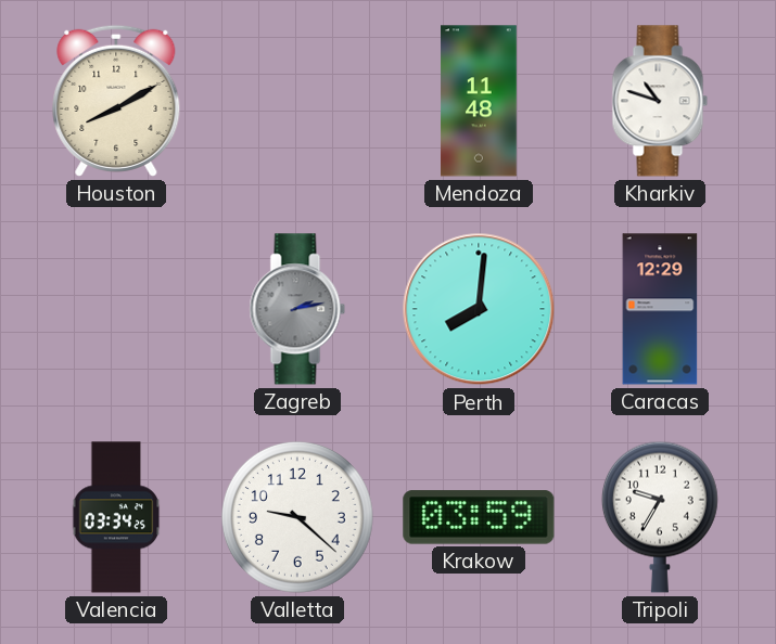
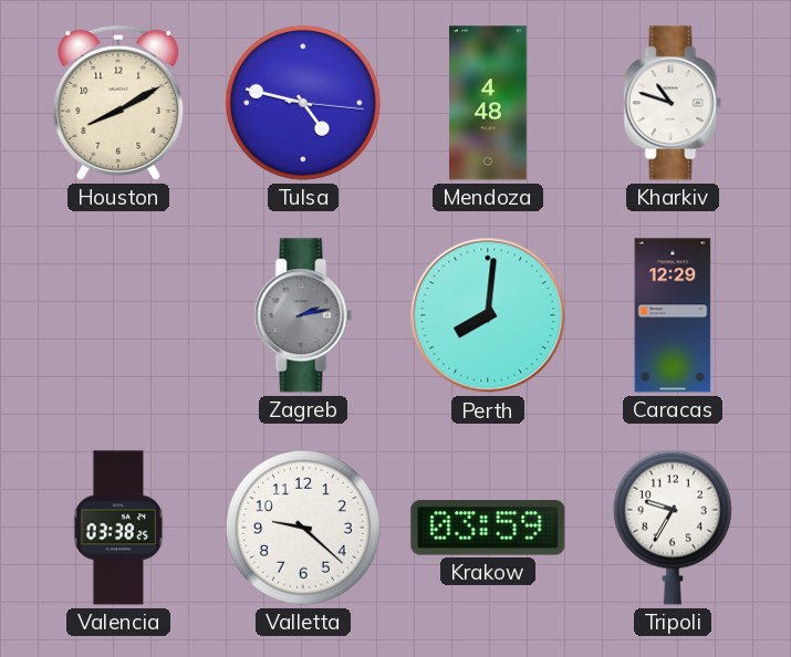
Tulsa: none -> 4:47
Mendoza: 11:48 -> 4:48
Valencia: 03:34 -> 03:38
